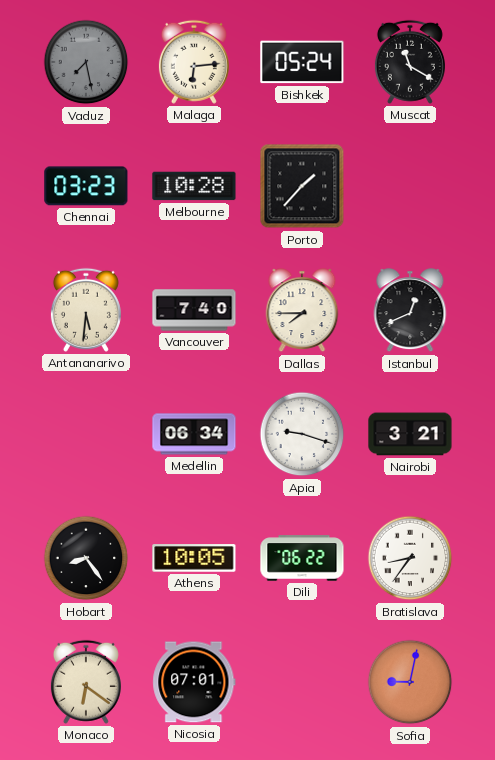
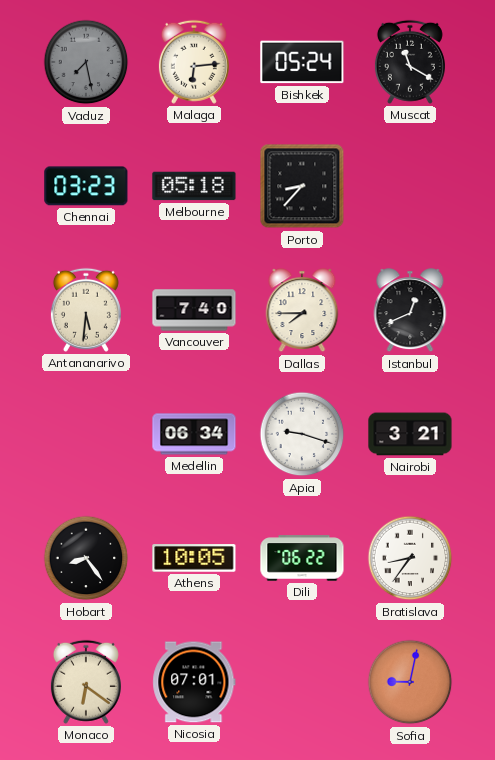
Melbourne: 10:28 -> 05:18
Porto: 1:37 -> 8:37
